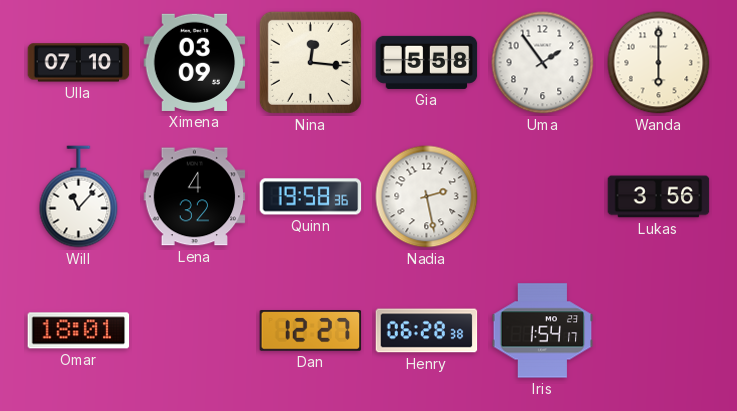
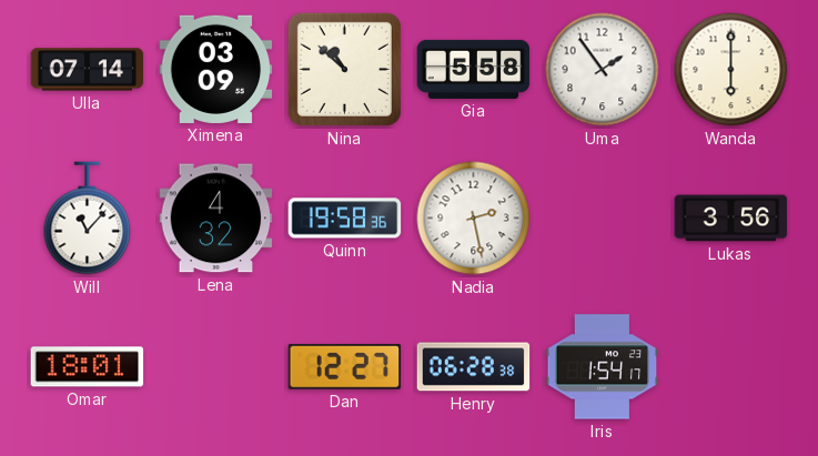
Ulla: 07:10 -> 07:14
Nina: 12:16 -> 10:52
